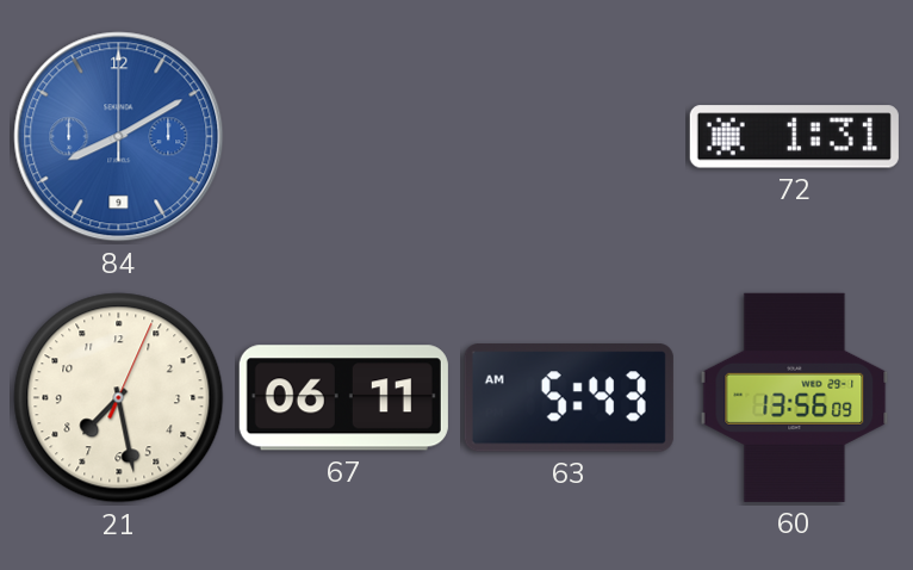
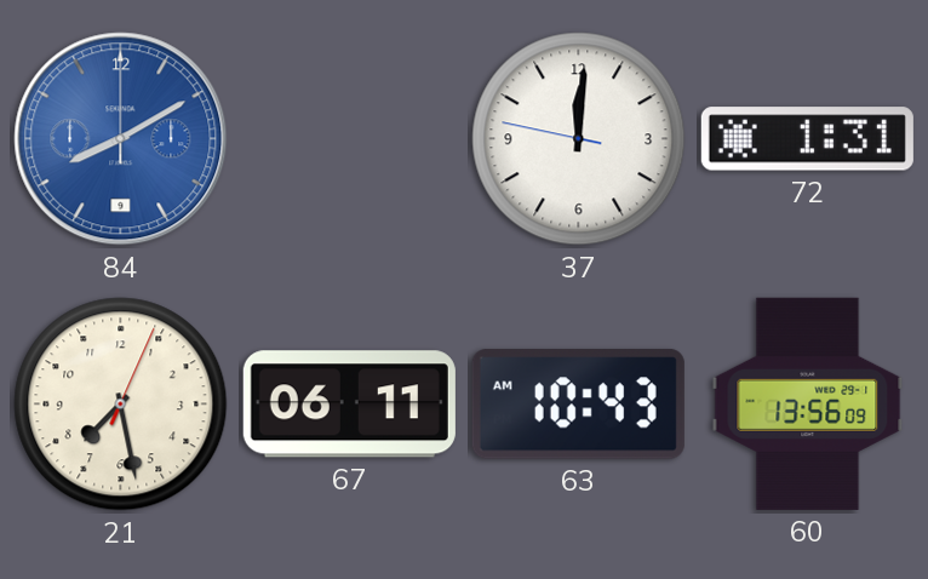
37: none -> 12:00
63: 5:43 -> 10:43
